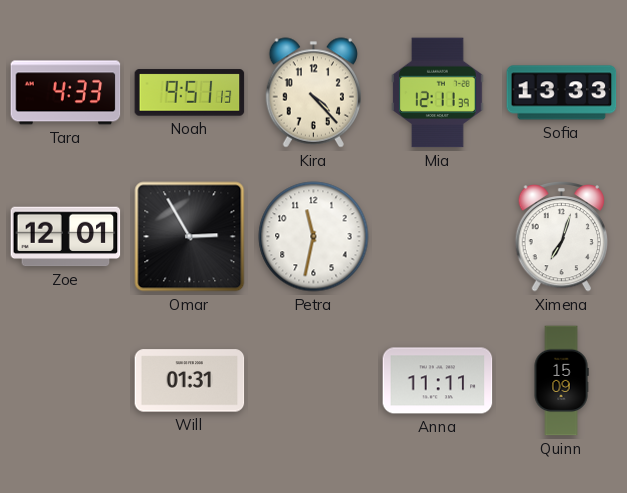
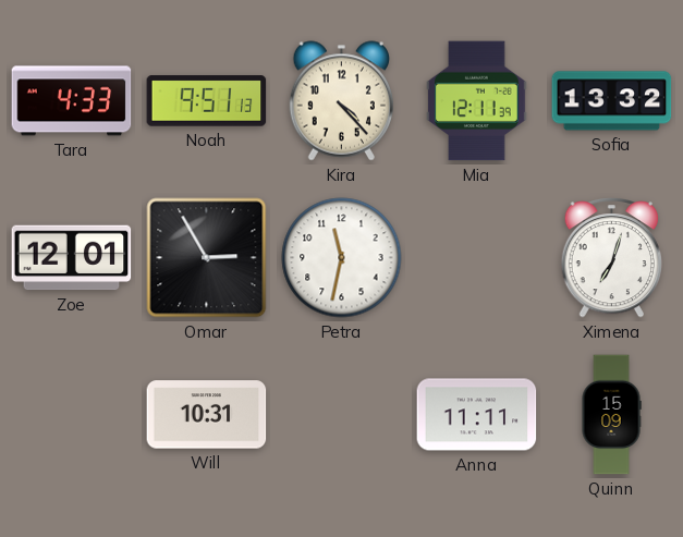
Sofia: 13:33 -> 13:32
Will: 01:31 -> 10:31
